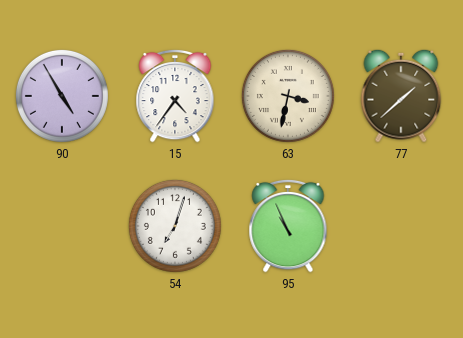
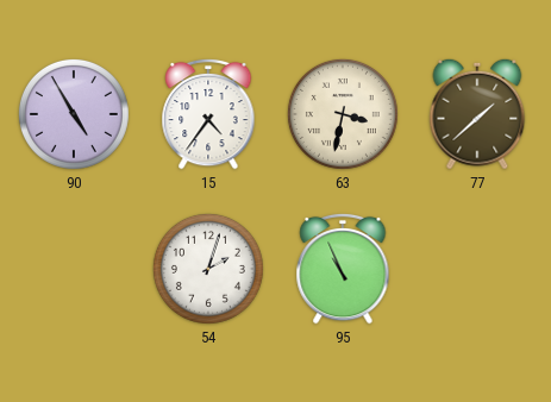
54: 7:03 -> 2:03
